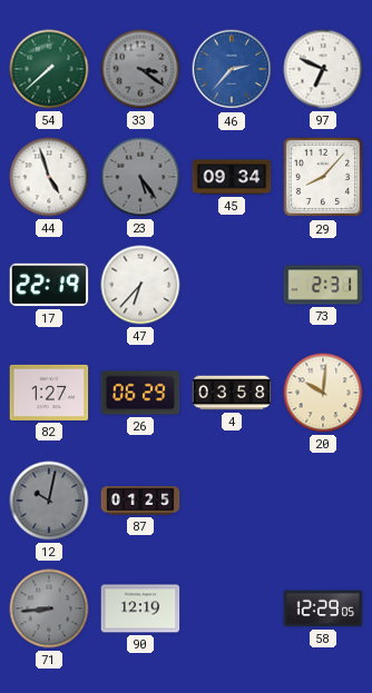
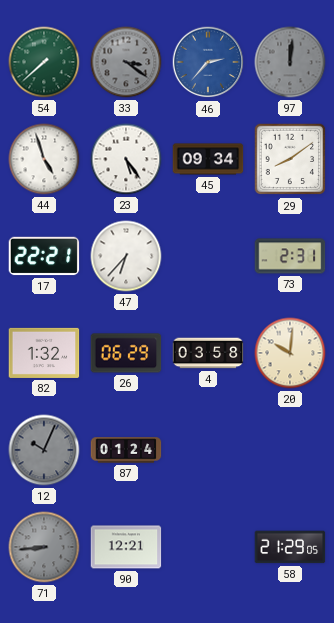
97: 6:49 -> 12:01
97 dial: white -> grey
23 dial: grey -> white
29: 8:07 -> 8:09
17: 22:19 -> 22:21
82: 1:27 -> 1:32
12: 10:02 -> 10:04
87: 01:25 -> 01:24
90: 12:19 -> 12:21
58: 12:29 -> 21:29
